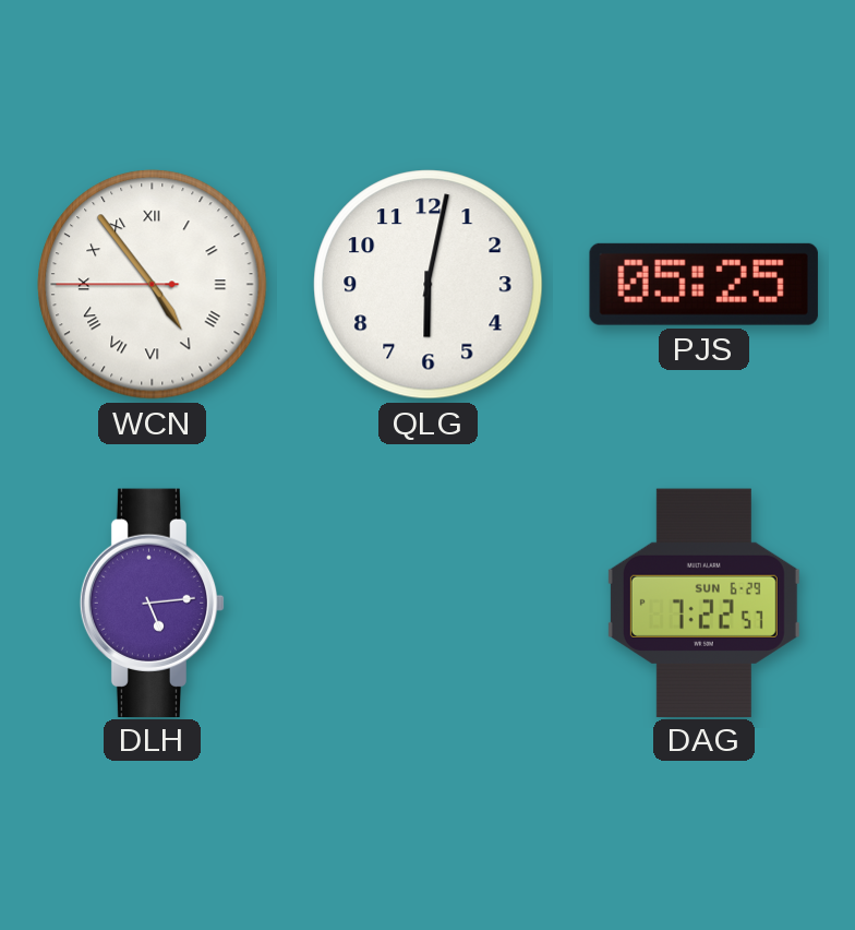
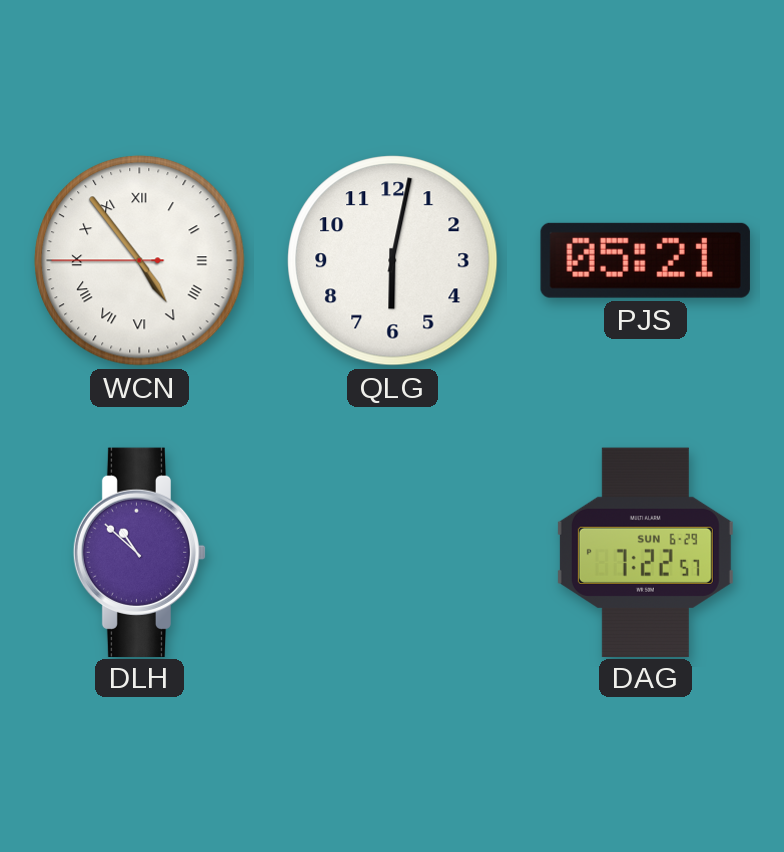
PJS: 05:25 -> 05:21
DLH: 5:14 -> 10:52
